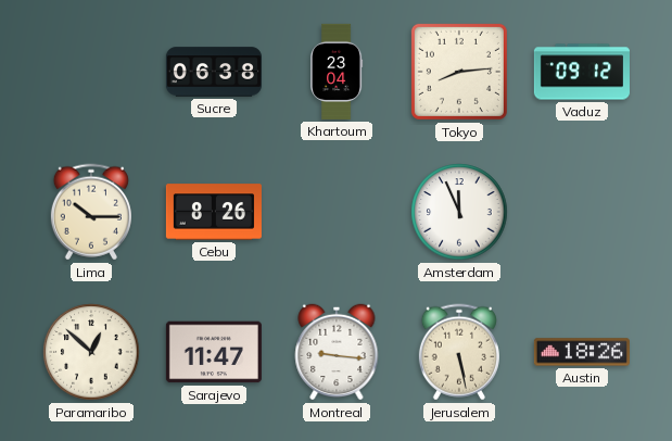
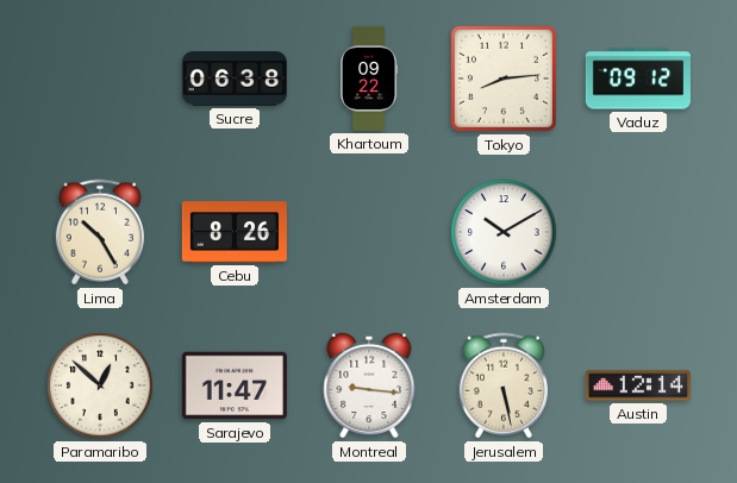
Khartoum: 23:04 -> 09:22
Lima: 10:15 -> 10:25
Amsterdam: 11:56 -> 10:10
Austin: 18:26 -> 12:14
